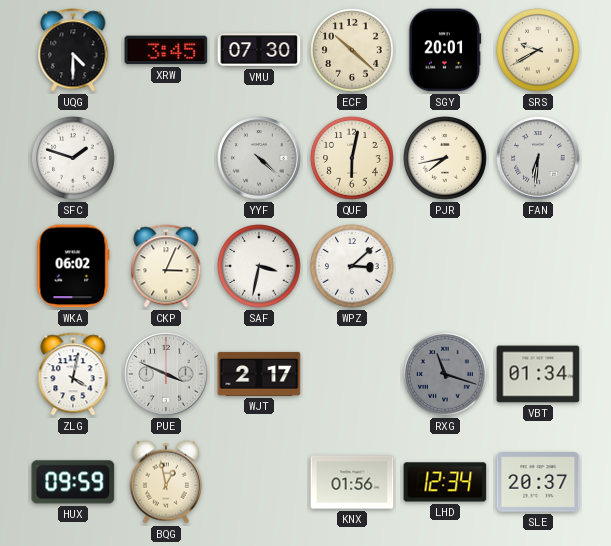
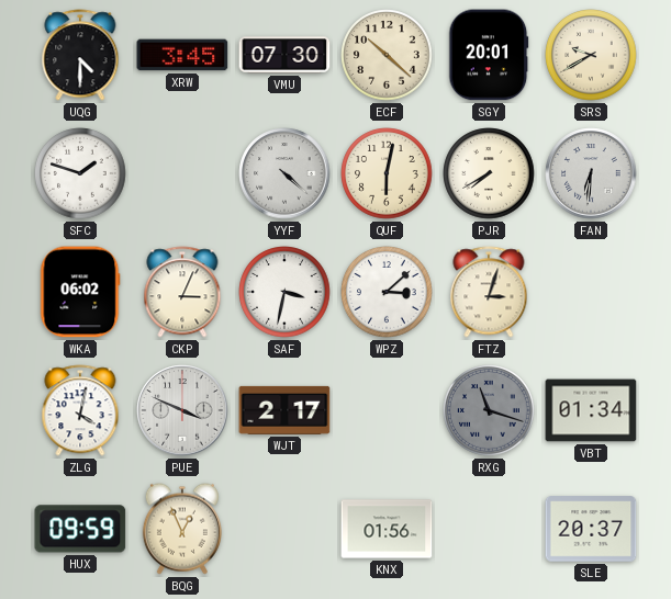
PJR: 7:43 -> 7:40
FTZ: none -> 3:03
BQG: 12:58 -> 12:56
LHD: 12:34 -> none
